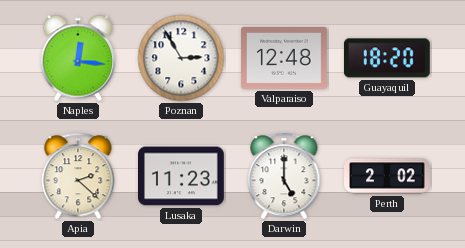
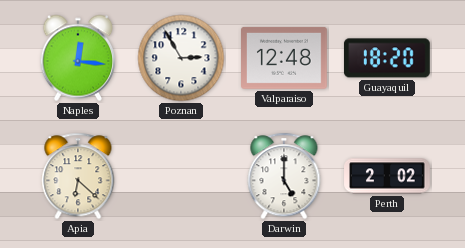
Apia: 2:22 -> 6:22
Lusaka: 11:23 -> none
